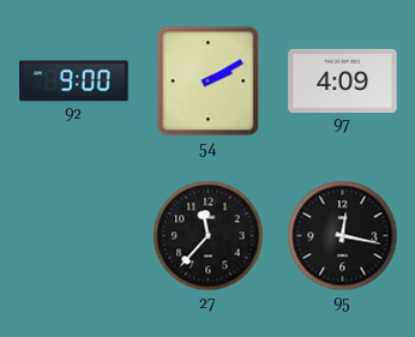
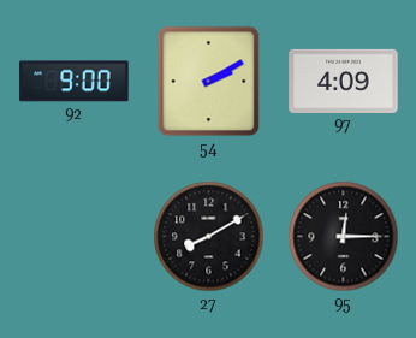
27: 11:37 -> 8:10
95: 12:17 -> 12:15
